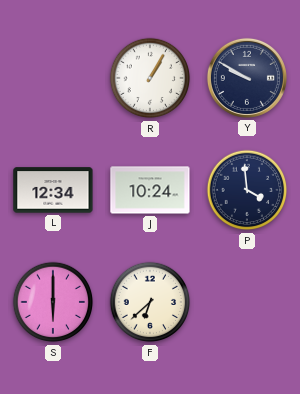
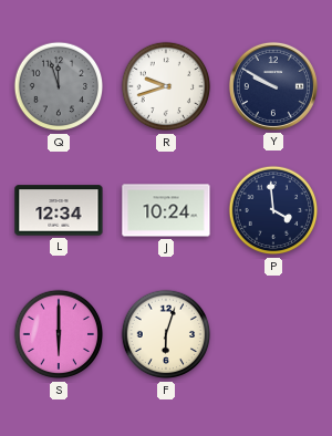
Q: none -> 11:57
R: 1:05 -> 9:42
F: 6:38 -> 6:03
